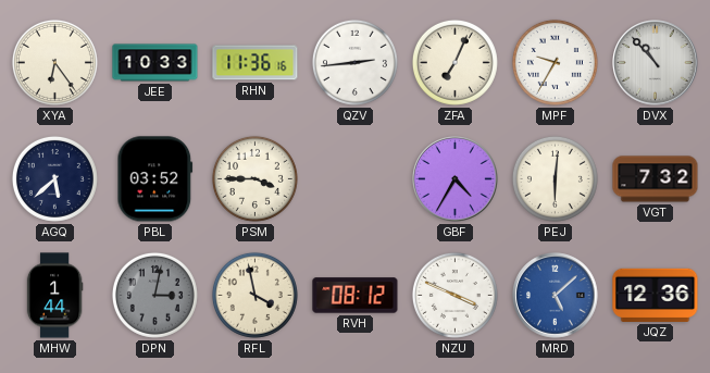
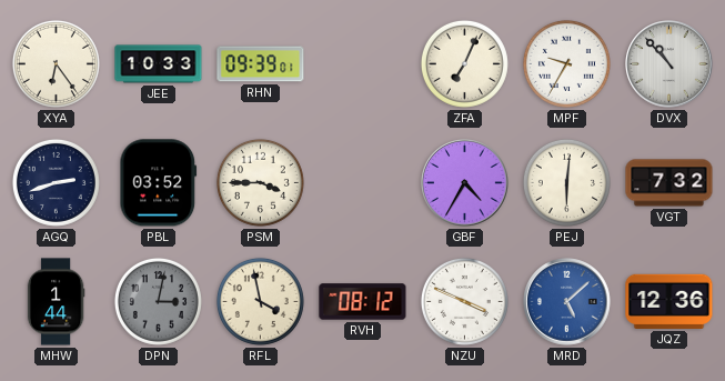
RHN: 11:36 -> 09:39
QZV: 2:44 -> none
AGQ: 5:38 -> 2:42
